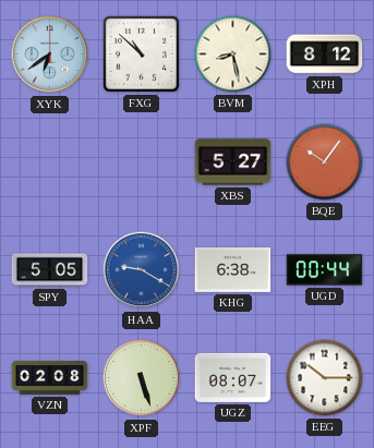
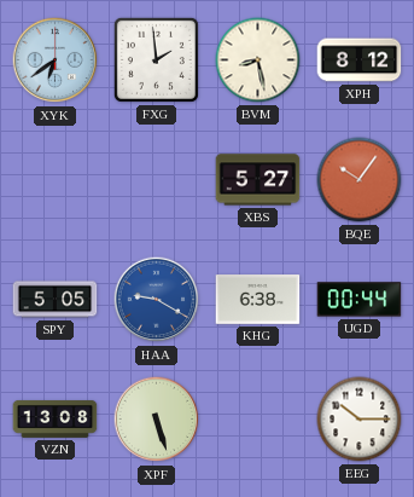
FXG: 10:52 -> 1:59
VZN: 02:08 -> 13:08
UGZ: 08:07 -> none
